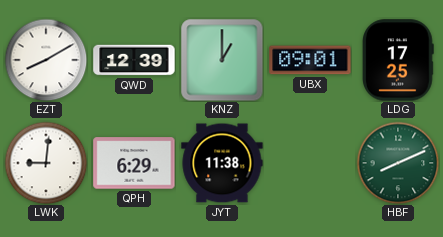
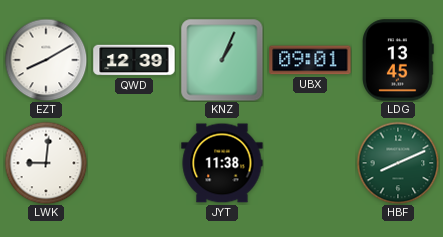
KNZ: 1:00 -> 1:04
LDG: 17:25 -> 13:45
QPH: 6:29 -> none
